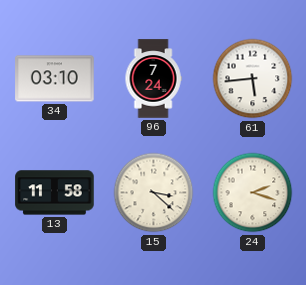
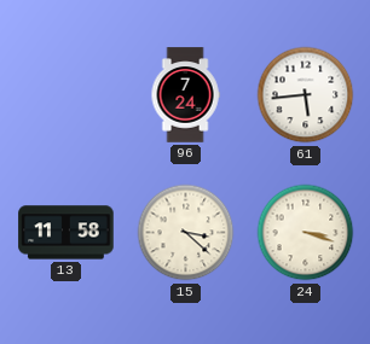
34: 03:10 -> none
24: 2:18 -> 3:18
